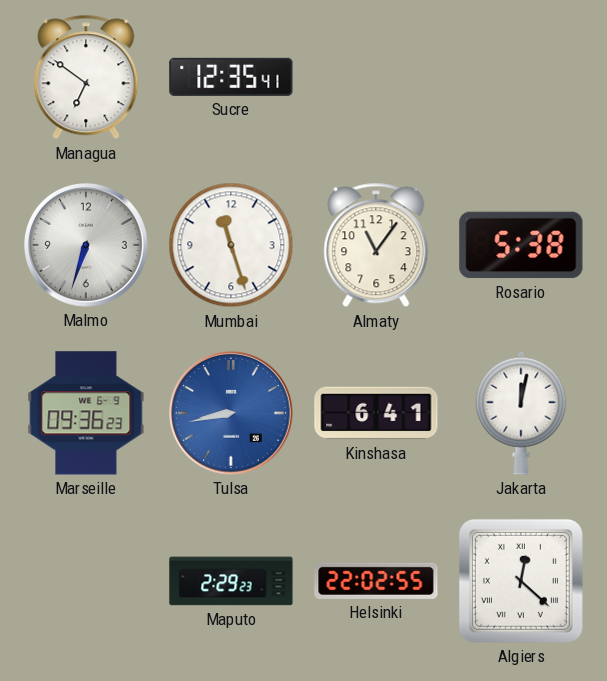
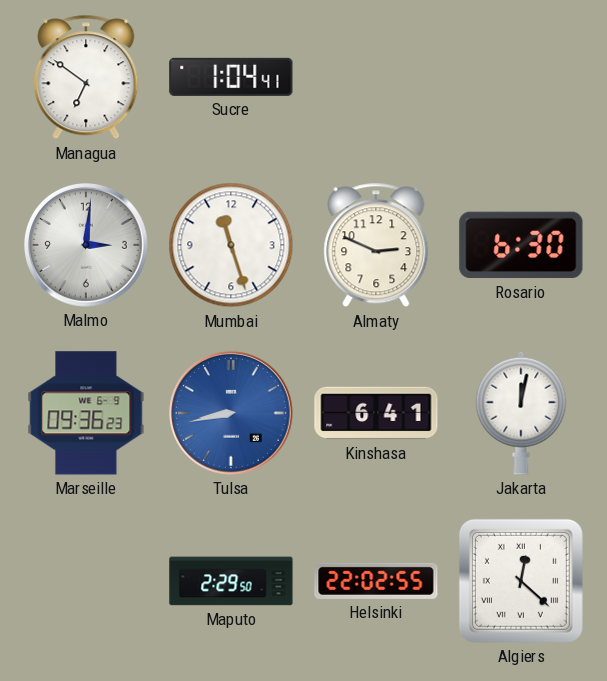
Sucre: 12:35 -> 1:04
Malmo: 6:33 -> 3:01
Almaty: 11:06 -> 2:49
Rosario: 5:38 -> 6:30
Maputo: 2:29:23 -> 2:29:50
